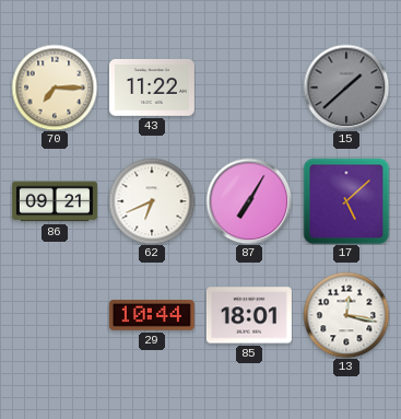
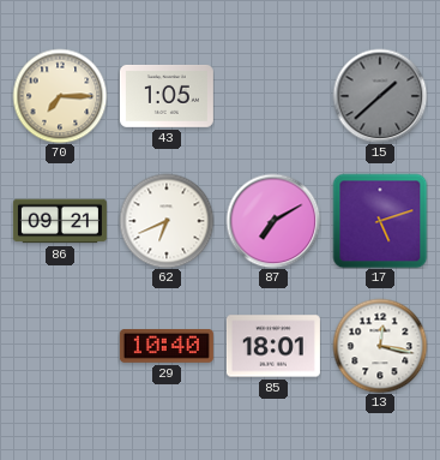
43: 11:22 -> 1:05
87: 7:05 -> 7:10
17: 5:08 -> 5:12
29: 10:44 -> 10:40
